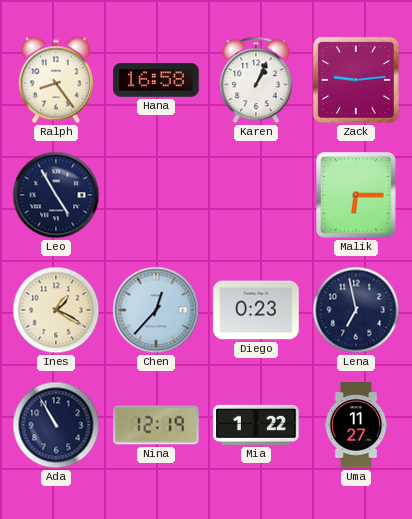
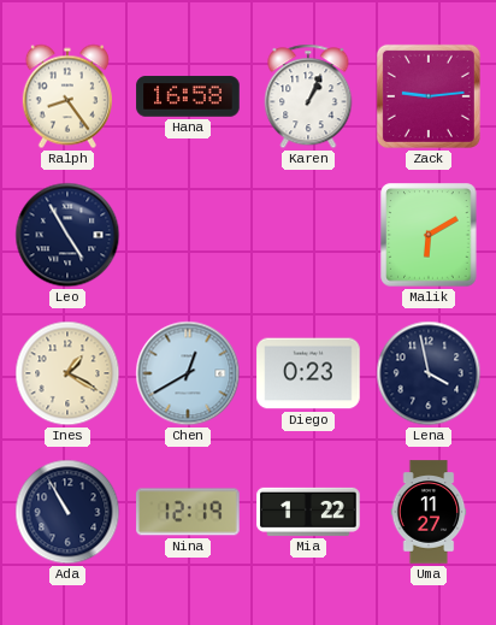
Malik: 6:15 -> 6:10
Chen: 12:37 -> 12:40
Lena: 6:58 -> 3:58
